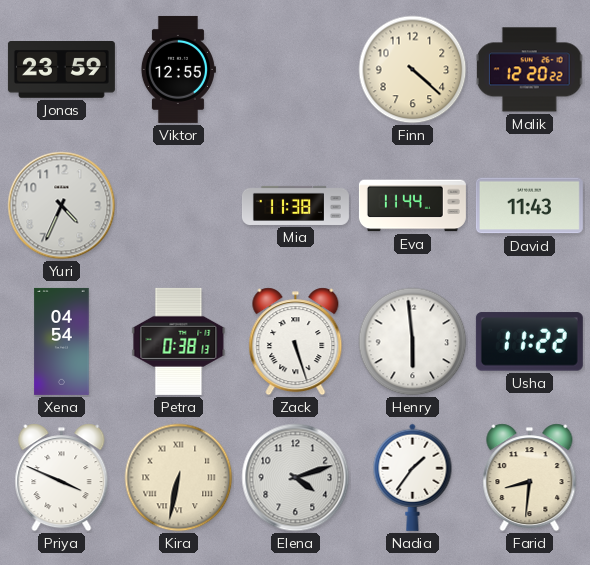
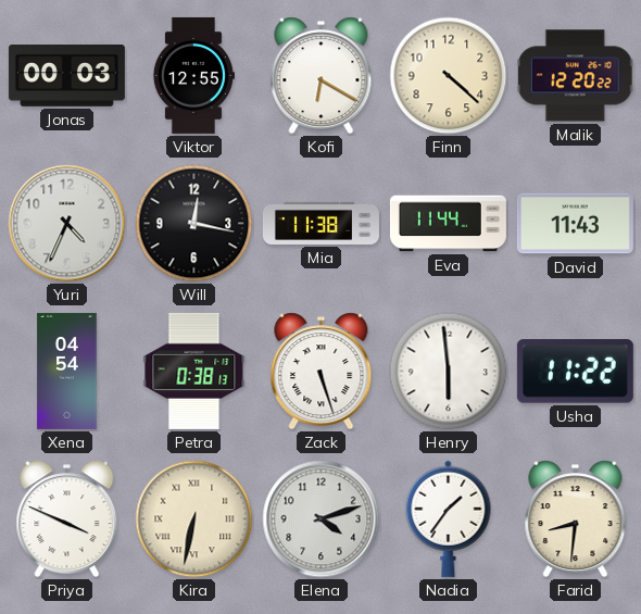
Jonas: 23:59 -> 00:03
Kofi: none -> 6:20
Will: none -> 12:17
